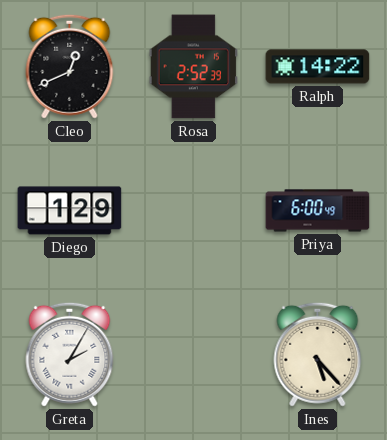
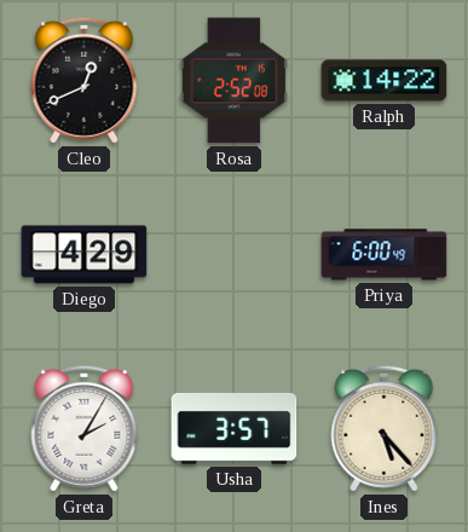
Rosa: 2:52:39 -> 2:52:08
Diego: 1:29 -> 4:29
Usha: none -> 3:57
